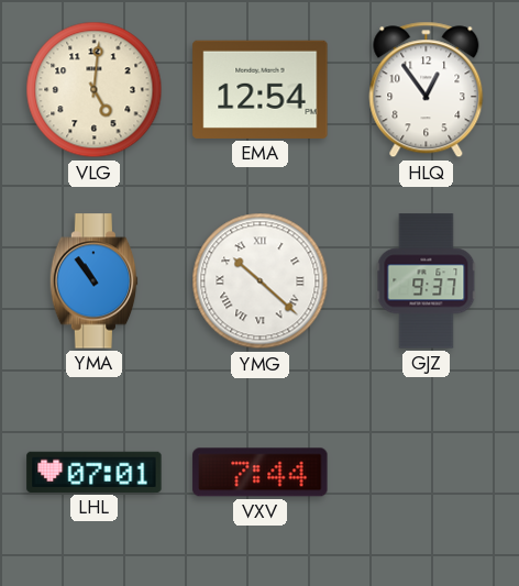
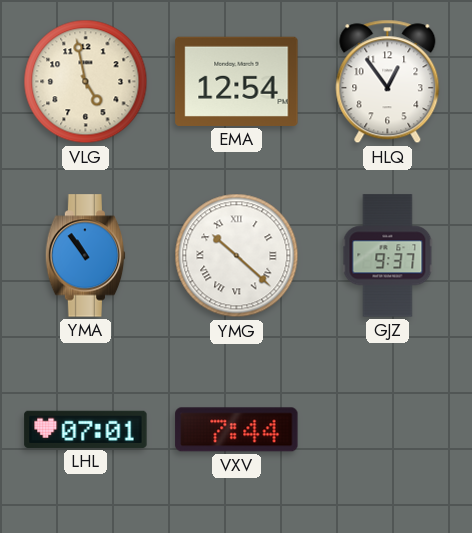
VLG: 5:01 -> 4:58
